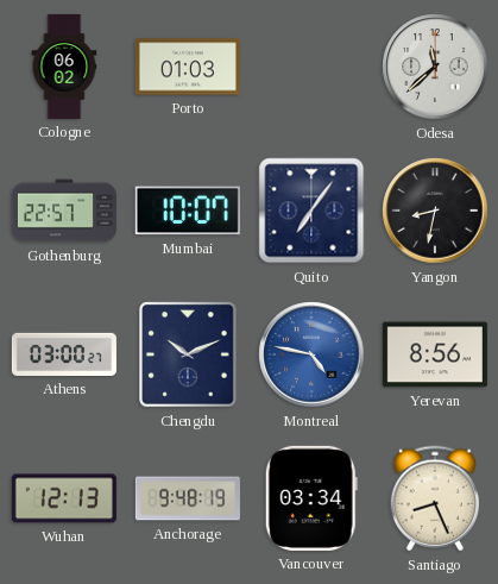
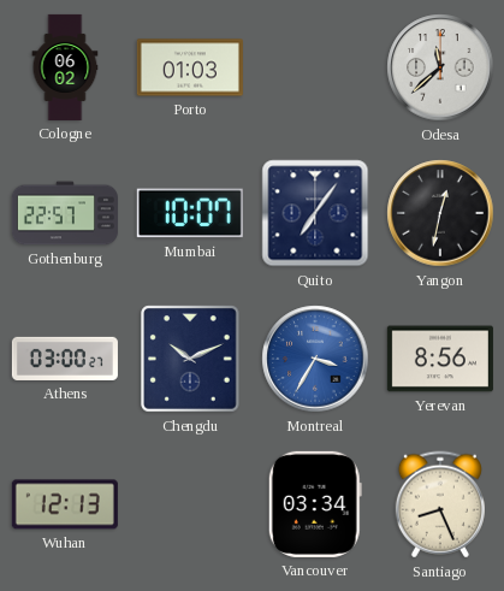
Yangon: 8:32 -> 12:32
Montreal: 4:47 -> 3:35
Anchorage: 9:48 -> none
